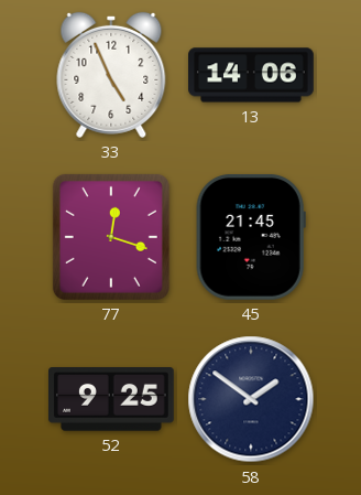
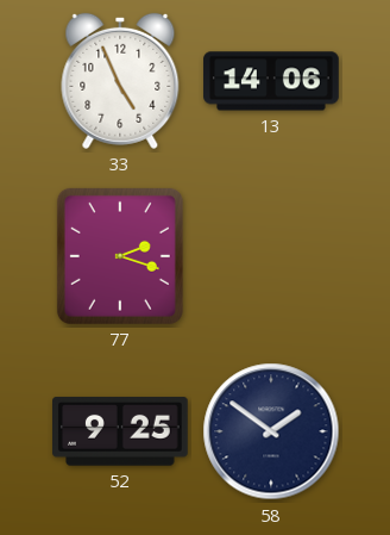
77: 12:18 -> 2:18
45: 21:45 -> none
